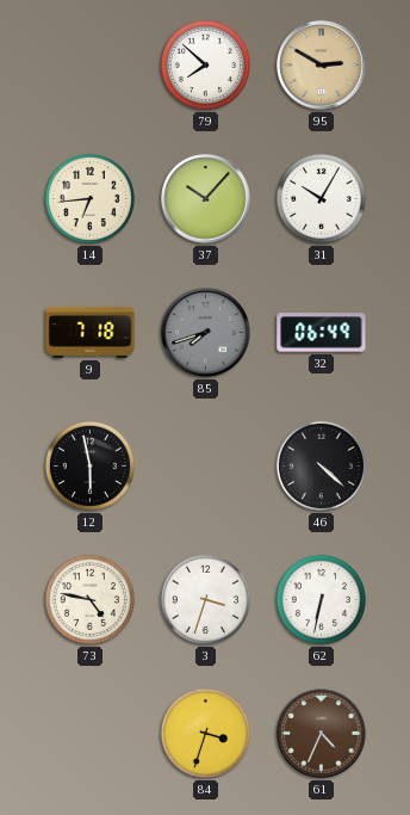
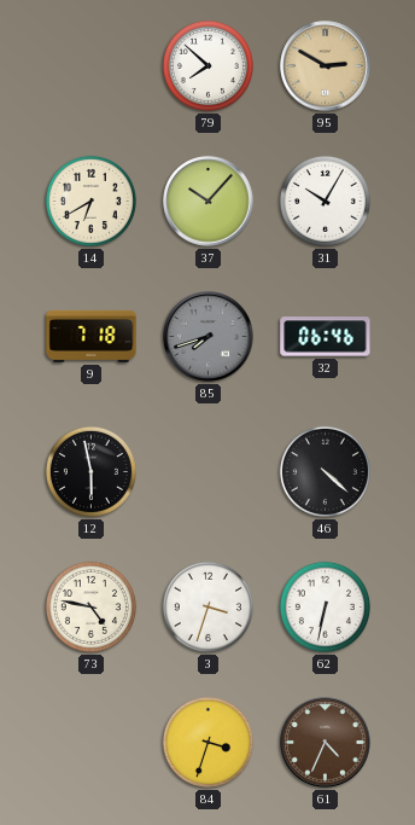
14: 6:44 -> 6:40
32: 06:49 -> 06:46
